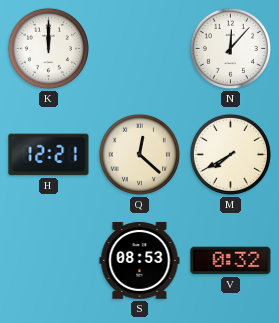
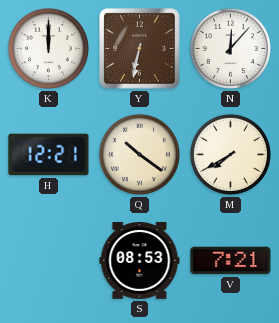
Y: none -> 6:32
Q: 12:22 -> 10:21
V: 0:32 -> 7:21
